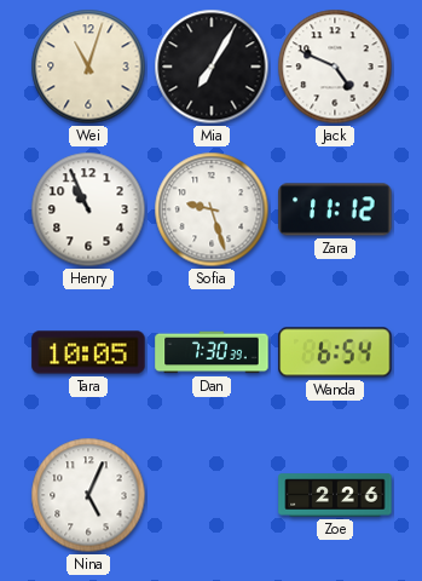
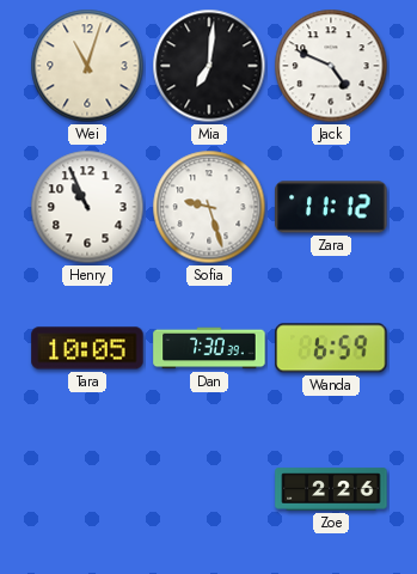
Mia: 7:05 -> 7:01
Wanda: 6:54 -> 6:59
Nina: 5:04 -> none
